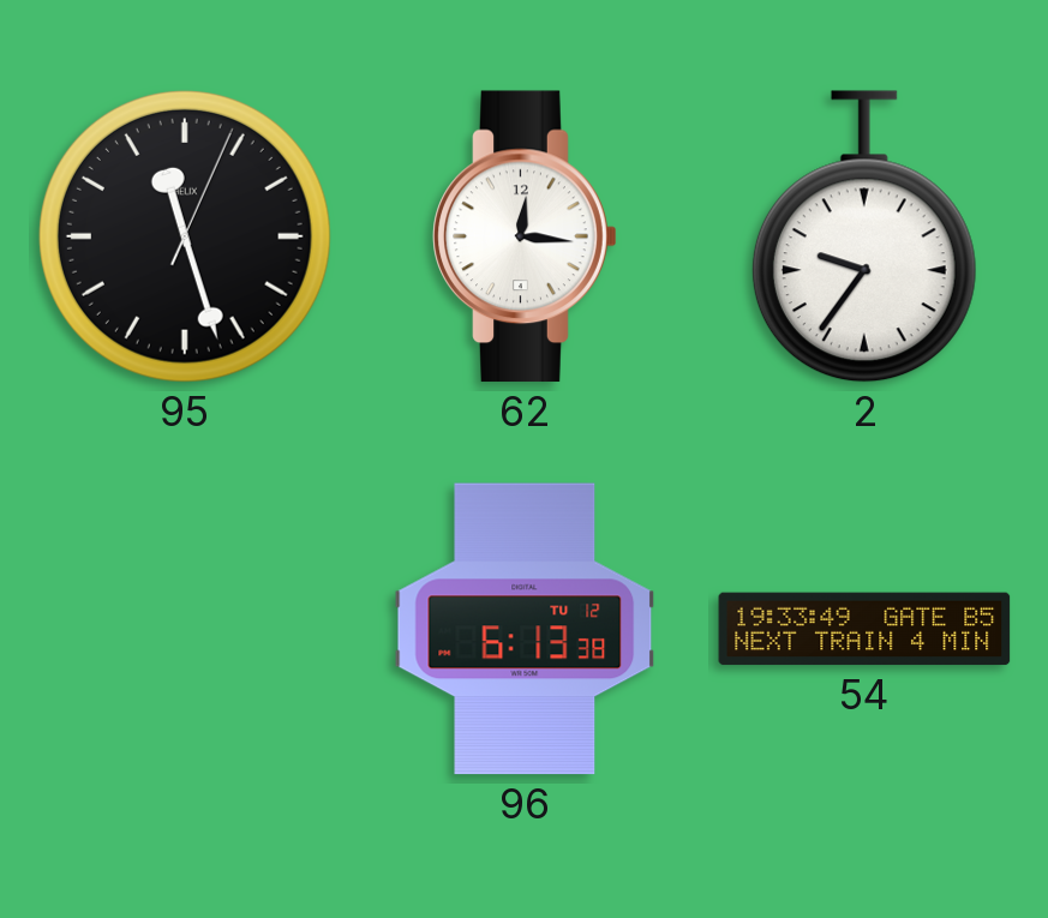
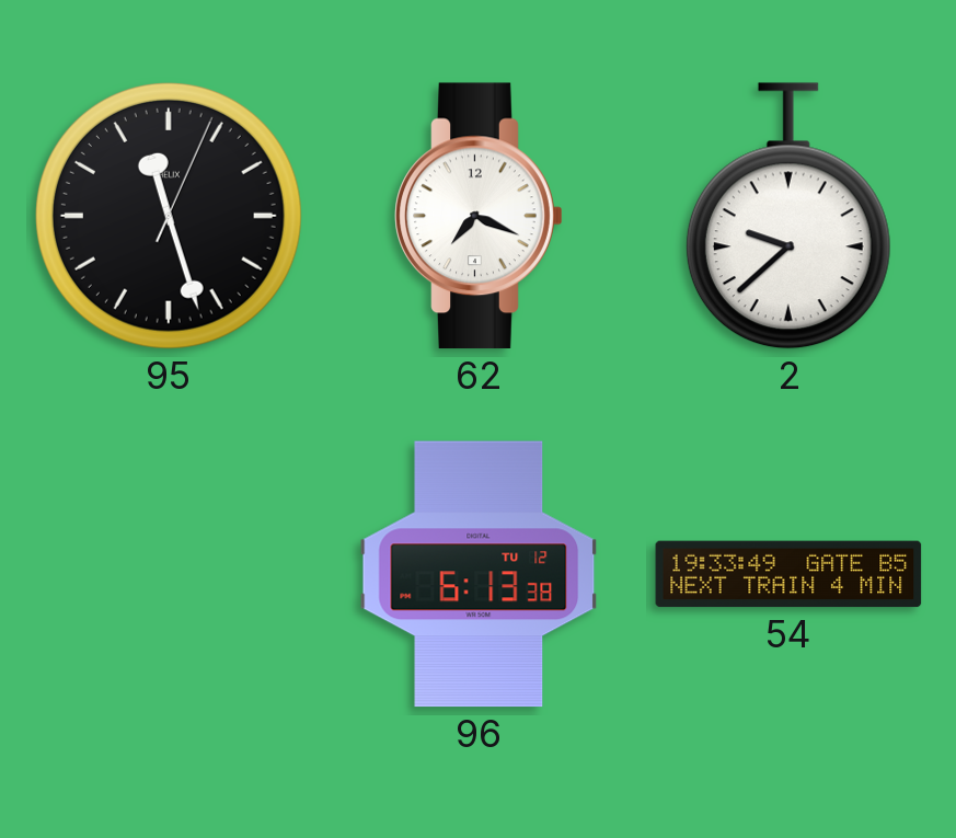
62: 12:16 -> 7:19
2: 9:36 -> 9:38
